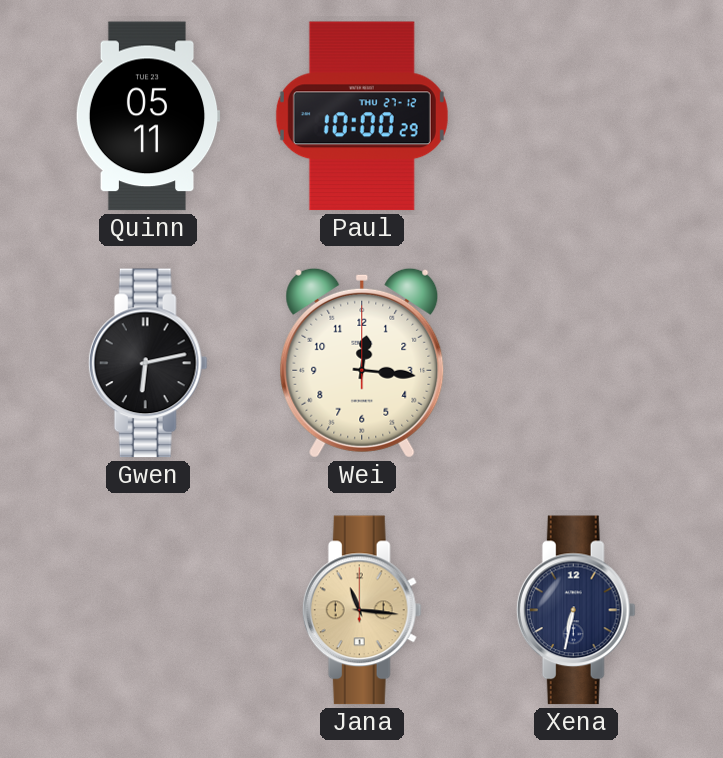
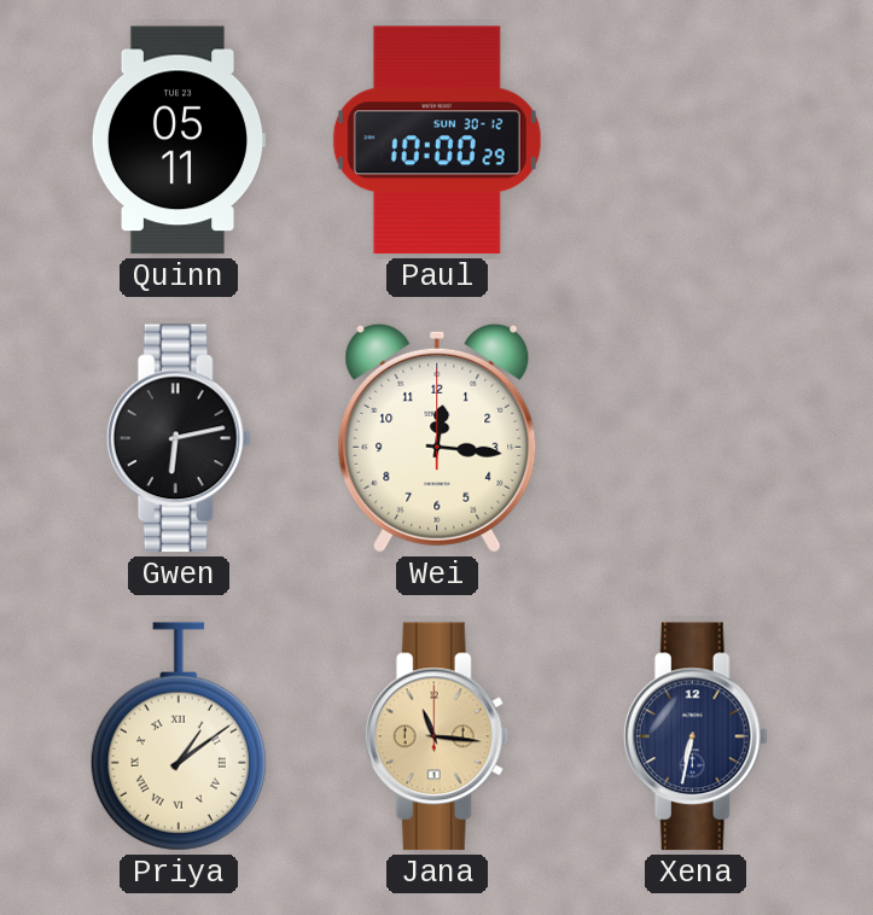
Paul date: THU 27-12 -> SUN 30-12
Priya: none -> 1:09
